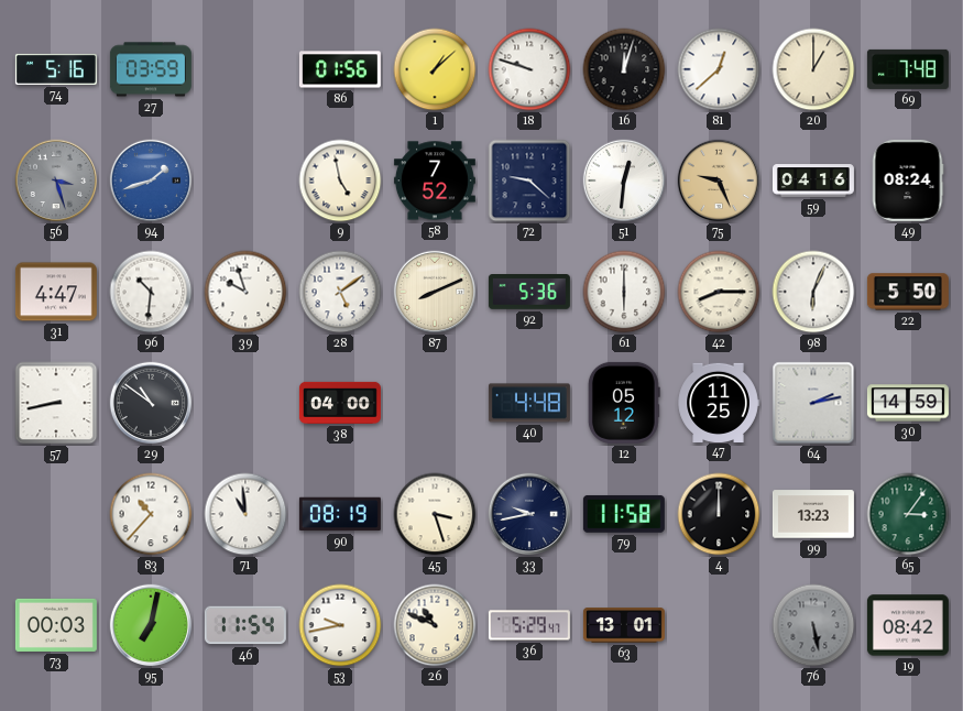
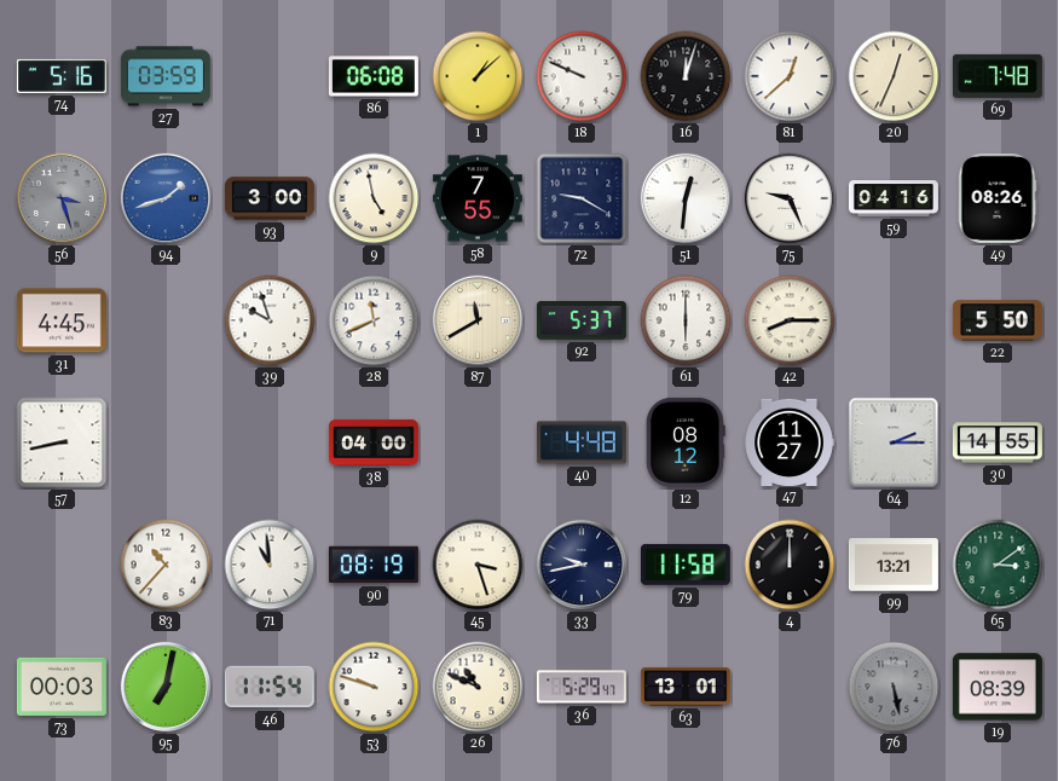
86: 01:56 -> 06:08
18: 9:48 -> 9:49
20: 1:00 -> 12:34
93: none -> 3:00
58: 7:52 -> 7:55
72: 9:22 -> 9:20
75 dial: champagne -> white
49: 08:24 -> 08:26
31: 4:47 -> 4:45
96: 10:31 -> none
28: 5:09 -> 11:41
87: 8:11 -> 11:40
92: 5:36 -> 5:37
98: 6:04 -> none
29: 10:51 -> none
12: 05:12 -> 08:12
47: 11:25 -> 11:27
64: 2:13 -> 2:15
30: 14:59 -> 14:55
99: 13:23 -> 13:21
65: 3:06 -> 3:09
53: 9:43 -> 9:48
19: 08:42 -> 08:39
